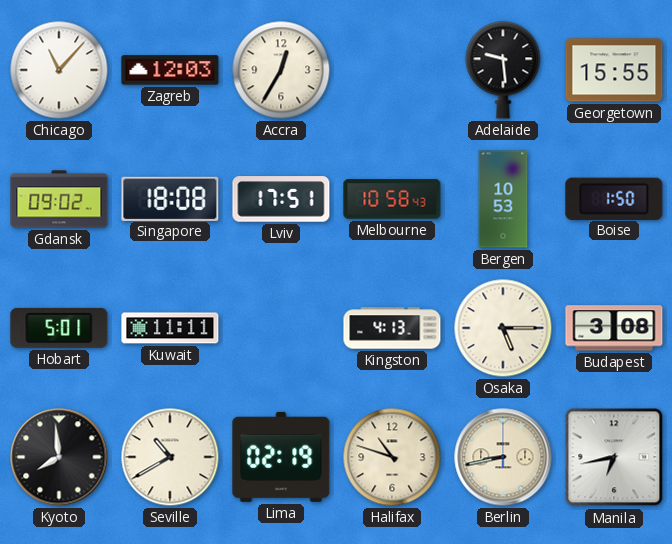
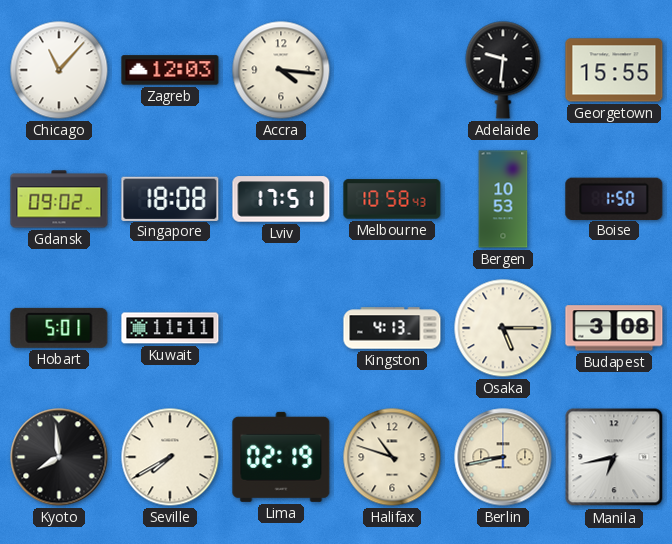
Accra: 12:35 -> 4:16
Adelaide: 9:29 -> 9:31
Seville: 10:40 -> 7:40
